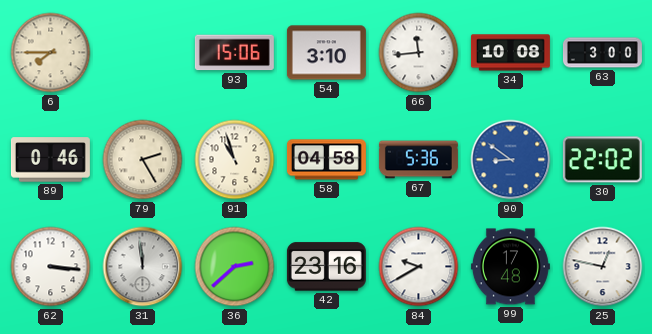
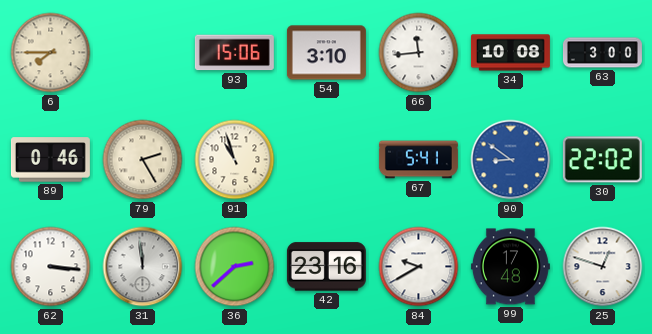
58: 04:58 -> none
67: 5:36 -> 5:41
25: 12:47 -> 12:48
